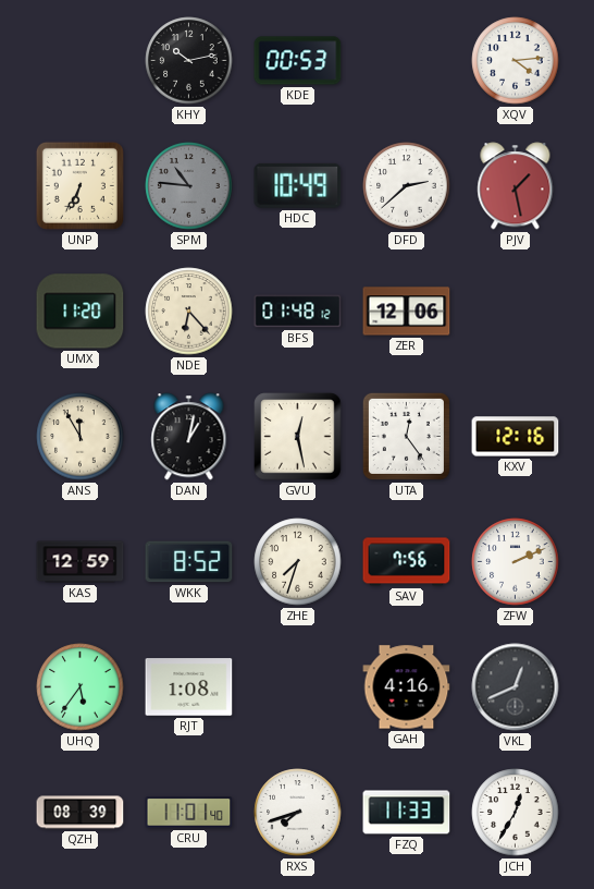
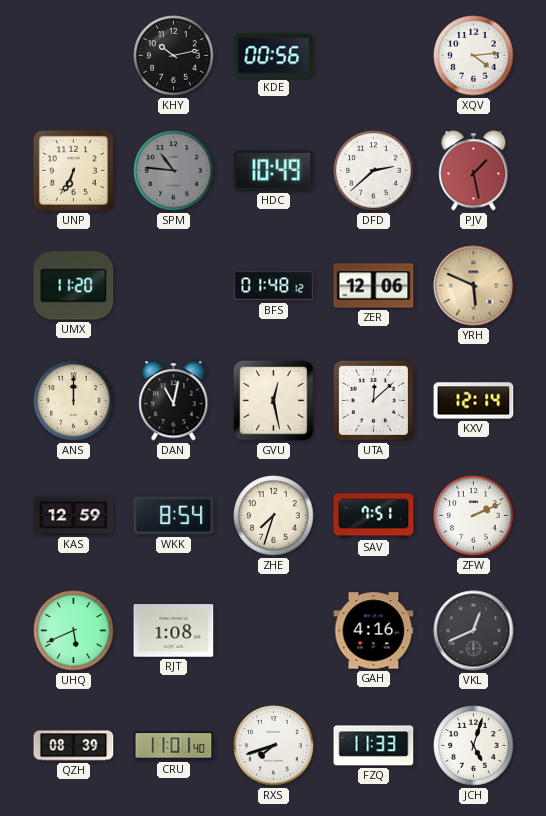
KDE: 00:53 -> 00:56
NDE: 6:23 -> none
YRH: none -> 5:49
ANS: 11:55 -> 12:00
DAN: 1:02 -> 11:02
UTA: 12:24 -> 12:08
KXV: 12:16 -> 12:14
WKK: 8:52 -> 8:54
SAV: 7:56 -> 7:51
UHQ: 5:36 -> 5:41
JCH: 12:35 -> 5:03
